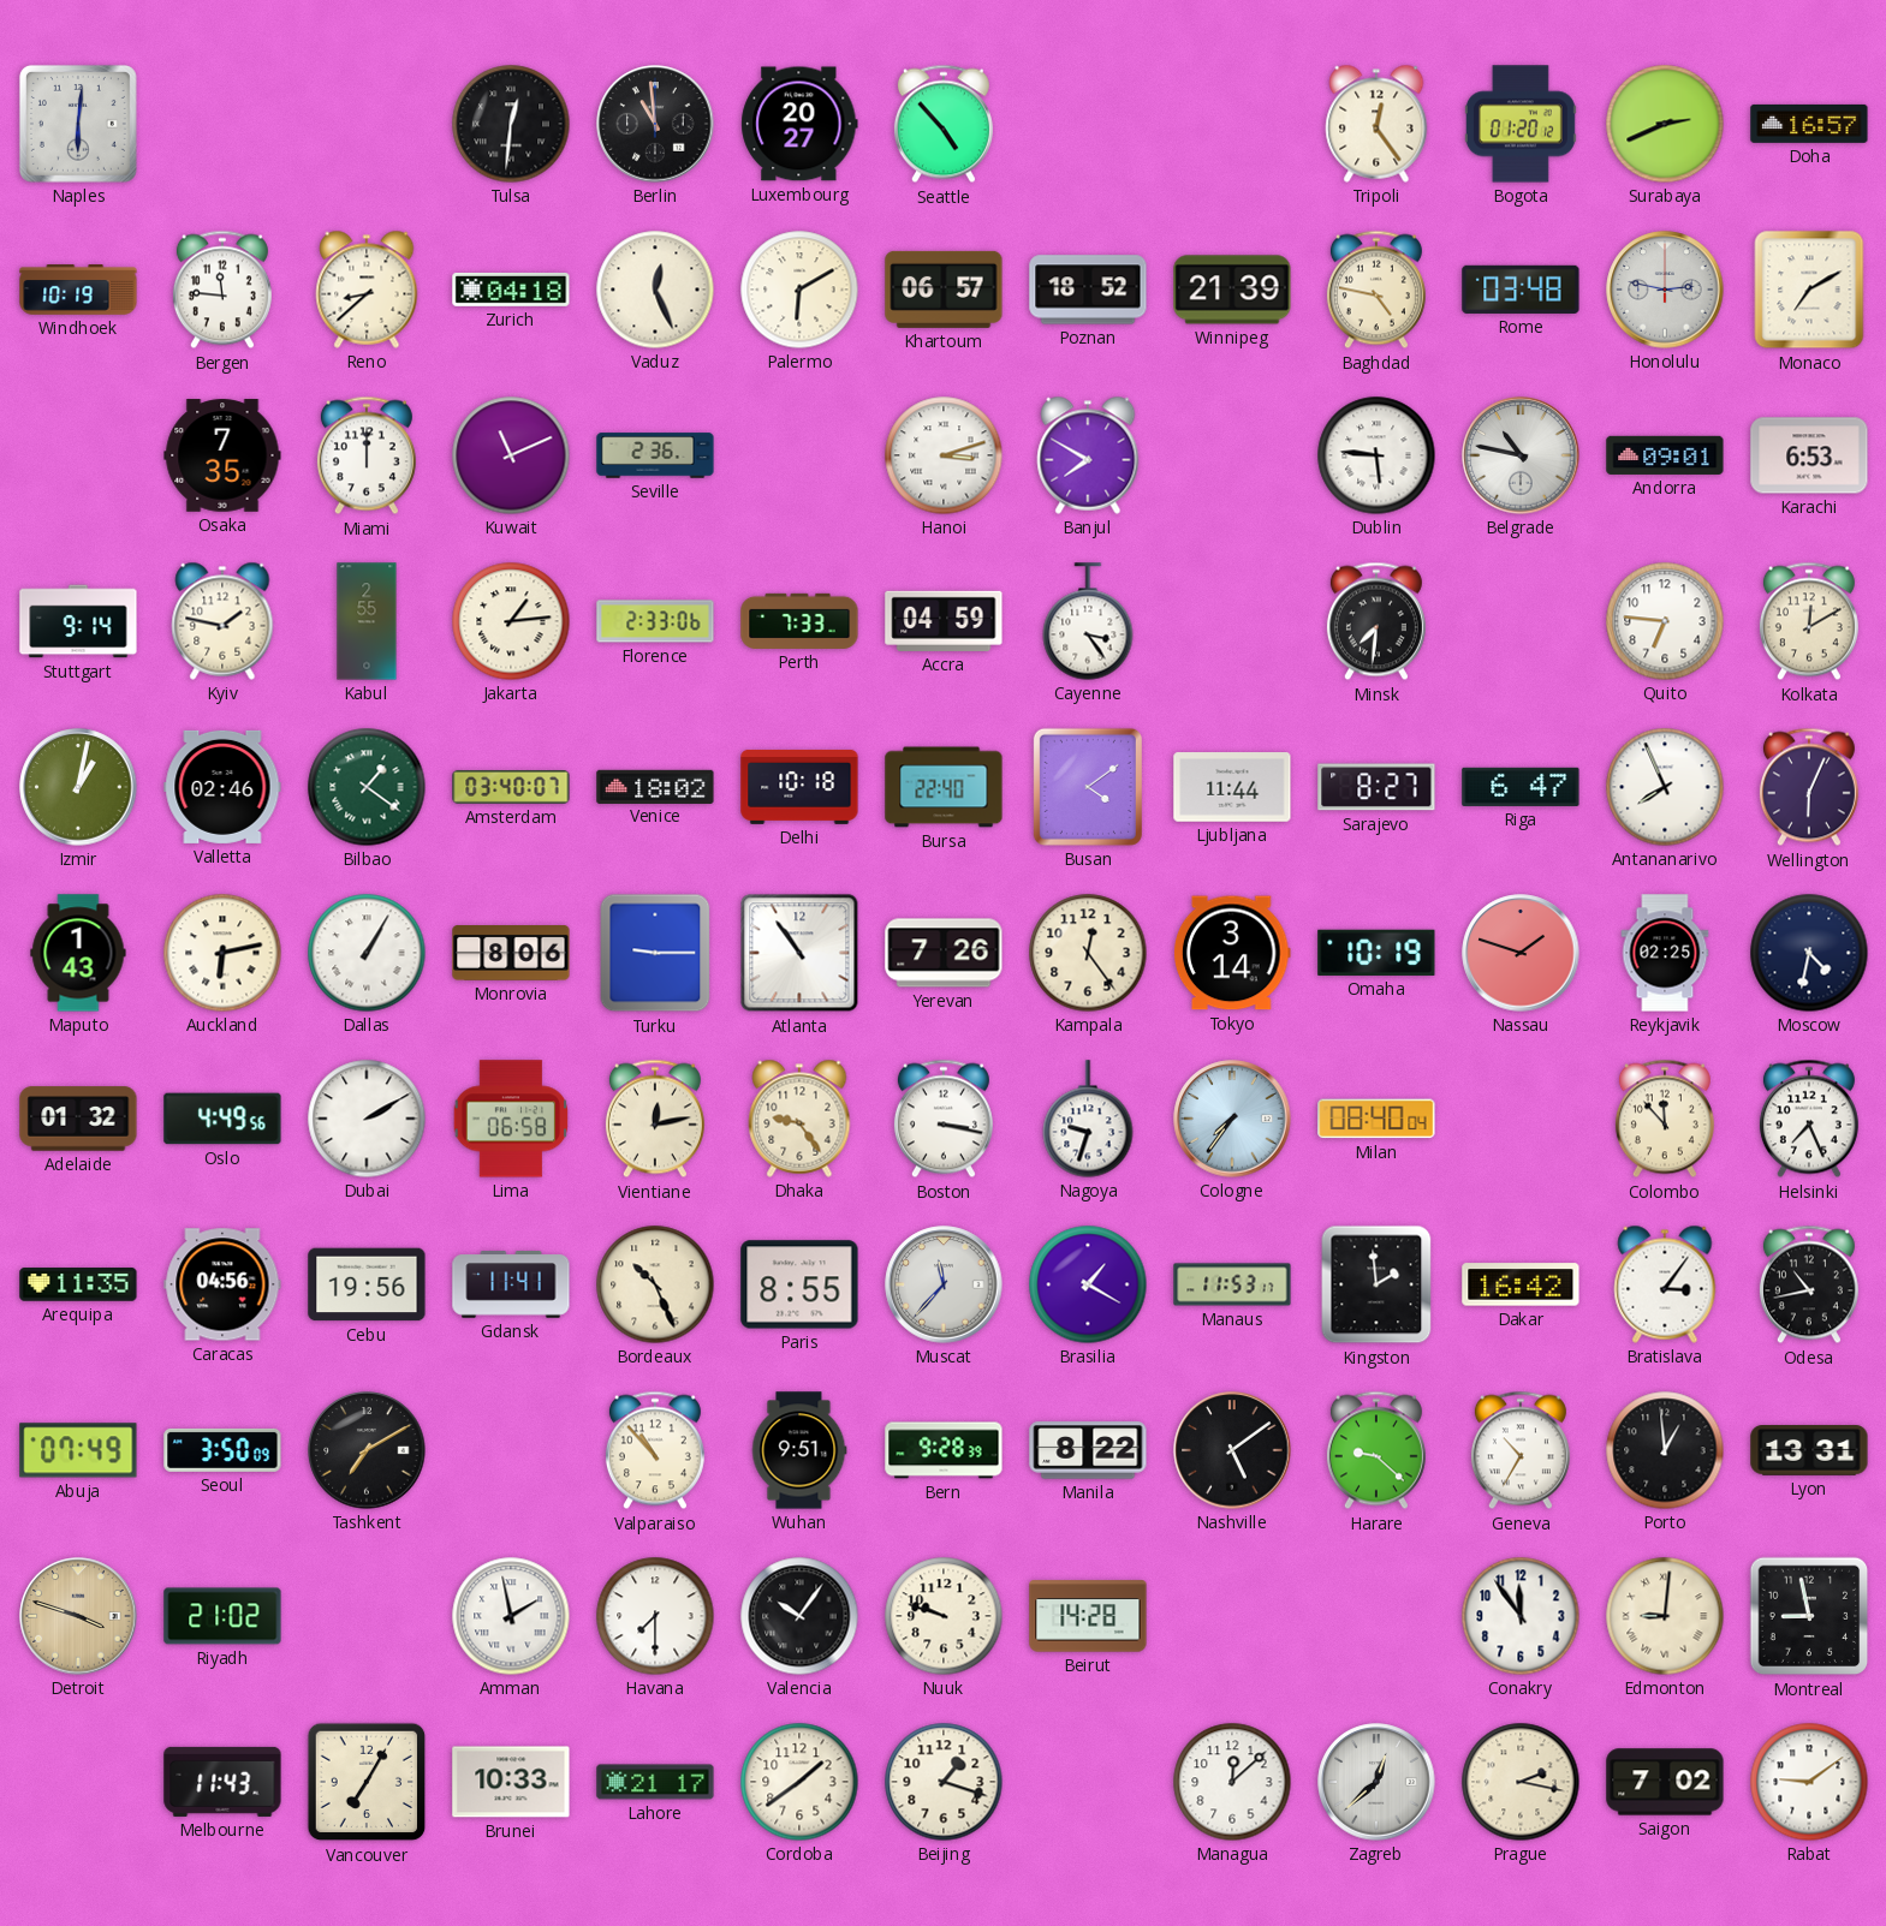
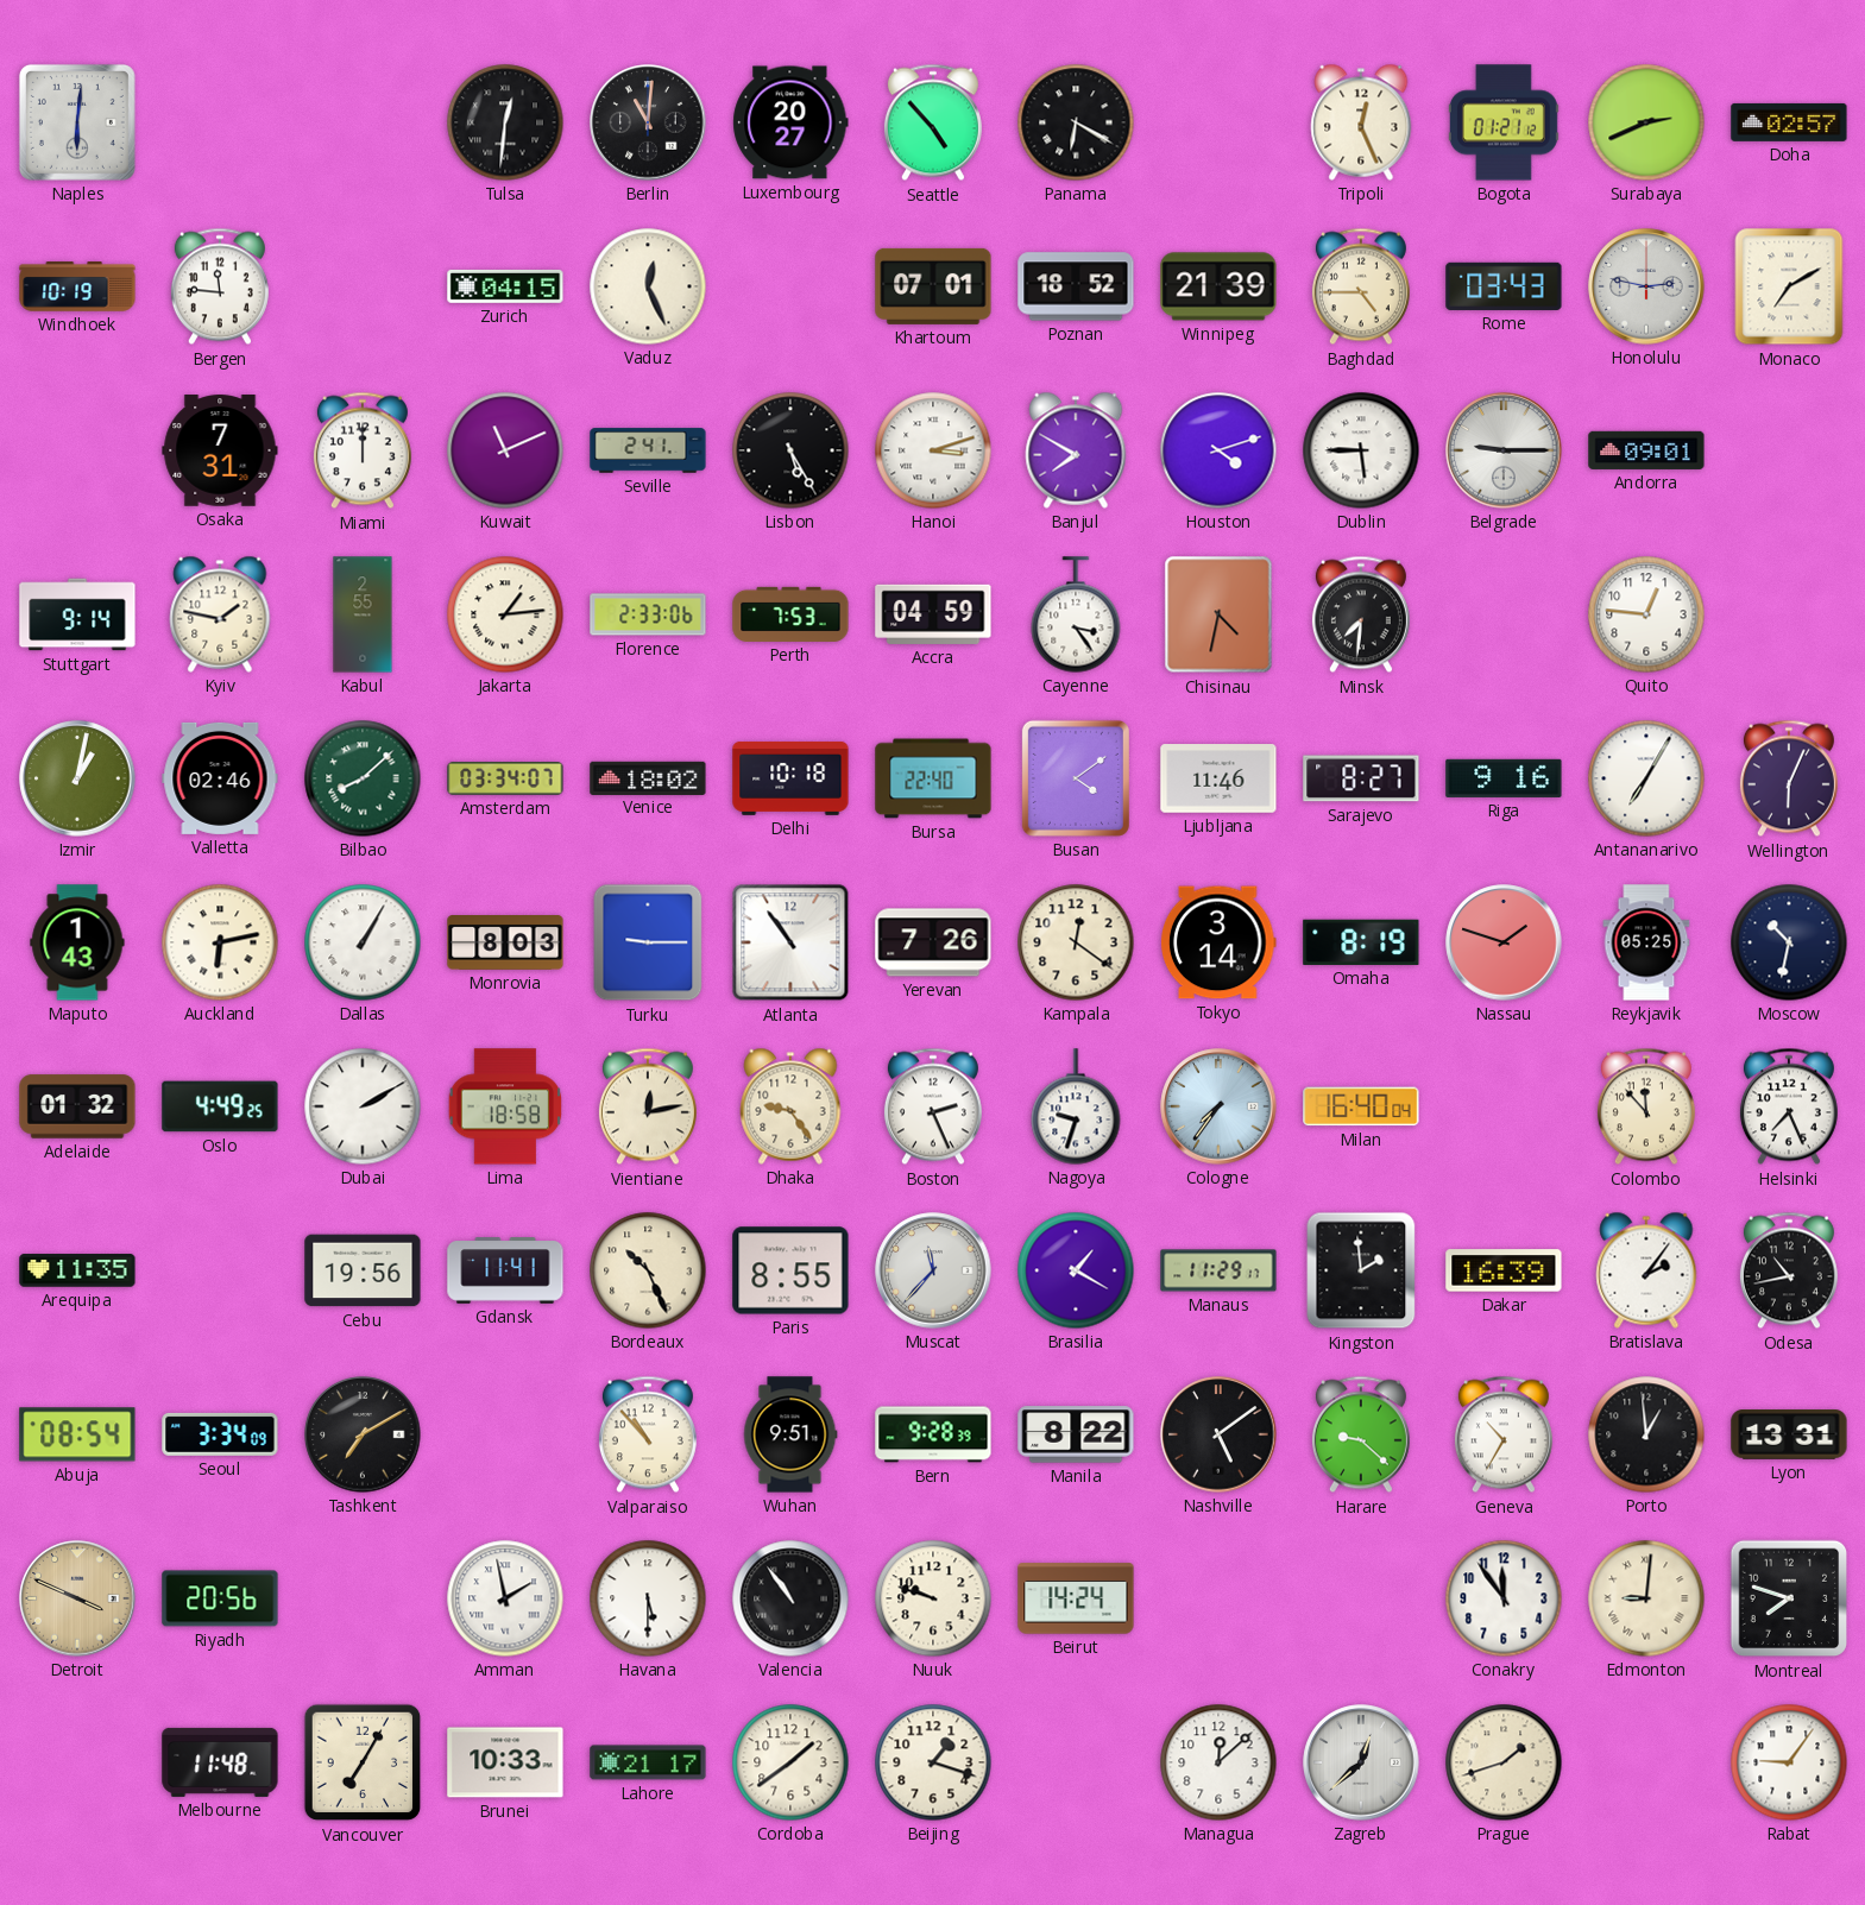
Berlin: 10:59 -> 11:01
Panama: none -> 6:20
Tripoli: 12:24 -> 12:26
Bogota: 01:20 -> 01:21
Doha: 16:57 -> 02:57
Reno: 8:38 -> none
Zurich: 04:18 -> 04:15
Palermo: 6:10 -> none
Khartoum: 06:57 -> 07:01
Baghdad: 4:47 -> 4:45
Rome: 03:48 -> 03:43
Osaka: 7:35 -> 7:31
Seville: 2:36 -> 2:41
Lisbon: none -> 5:25
Houston: none -> 4:12
Dublin: 5:46 -> 5:45
Belgrade: 10:47 -> 9:15
Karachi: 6:53 -> none
Perth: 7:33 -> 7:53
Chisinau: none -> 4:32
Quito: 6:46 -> 12:46
Kolkata: 12:10 -> none
Bilbao: 1:21 -> 8:08
Amsterdam: 03:40 -> 03:34
Ljubljana: 11:44 -> 11:46
Riga: 6:47 -> 9:16
Antananarivo: 7:56 -> 7:05
Monrovia: 8:06 -> 8:03
Kampala: 12:24 -> 12:21
Omaha: 10:19 -> 8:19
Reykjavik: 02:25 -> 05:25
Moscow: 4:32 -> 10:32
Oslo: 4:49:56 -> 4:49:25
Lima: 06:58 -> 18:58
Boston: 3:17 -> 2:26
Milan: 08:40 -> 16:40
Caracas: 04:56 -> none
Manaus: 11:53 -> 11:29
Dakar: 16:42 -> 16:39
Bratislava: 3:06 -> 2:06
Abuja: 07:49 -> 08:54
Seoul: 3:50 -> 3:34
Detroit: 3:48 -> 3:49
Riyadh: 21:02 -> 20:56
Havana: 7:30 -> 5:30
Valencia: 10:06 -> 10:54
Beirut: 14:28 -> 14:24
Montreal: 8:58 -> 7:48
Melbourne: 11:43 -> 11:48
Prague: 2:17 -> 1:42
Saigon: 7:02 -> none
Rabat: 9:09 -> 9:06
